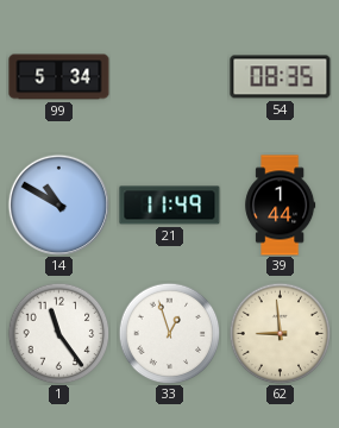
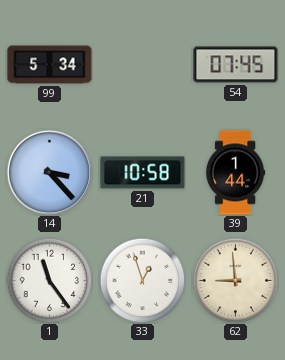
54: 08:35 -> 07:45
14: 10:50 -> 3:23
21: 11:49 -> 10:58
